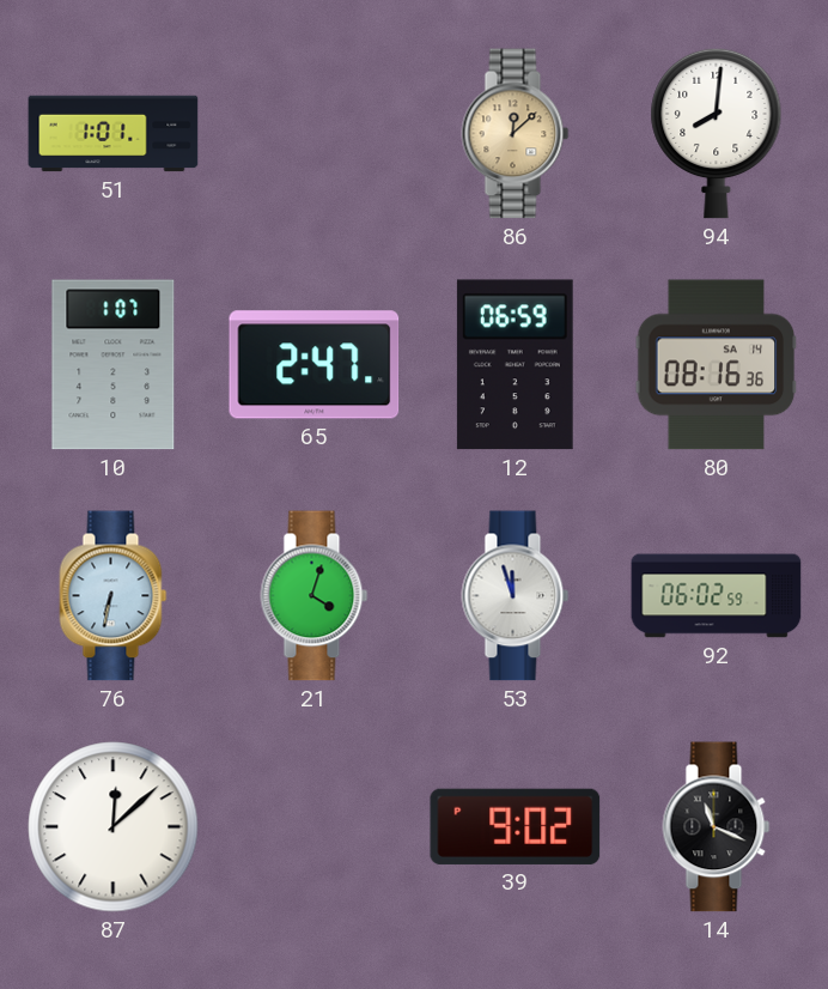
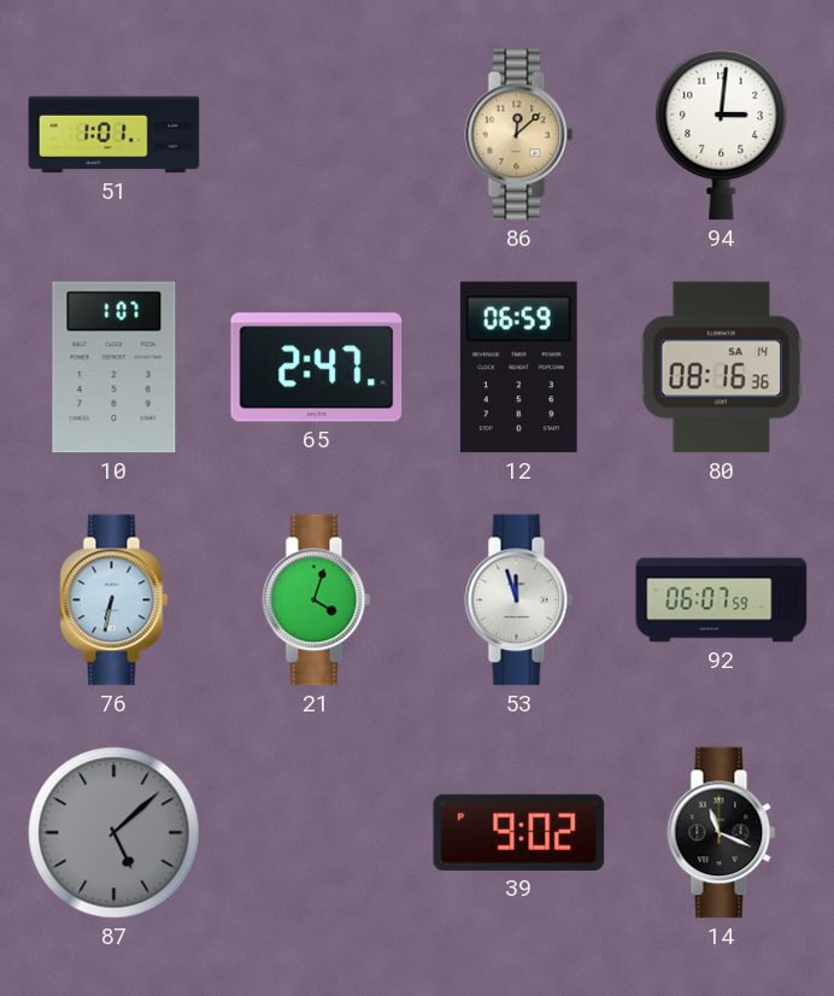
94: 8:01 -> 3:01
92: 06:02 -> 06:07
87: 12:08 -> 5:08
87 dial: white -> grey
